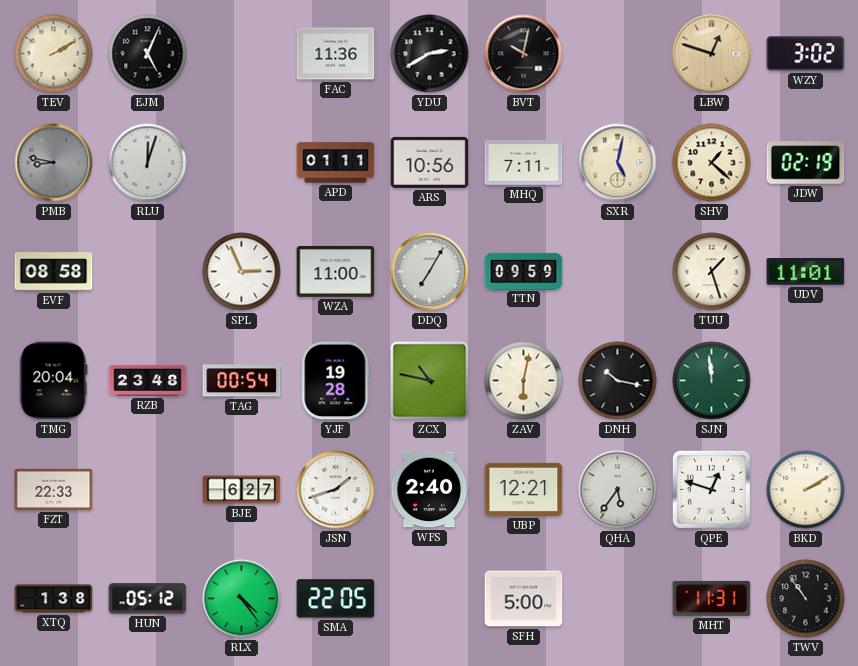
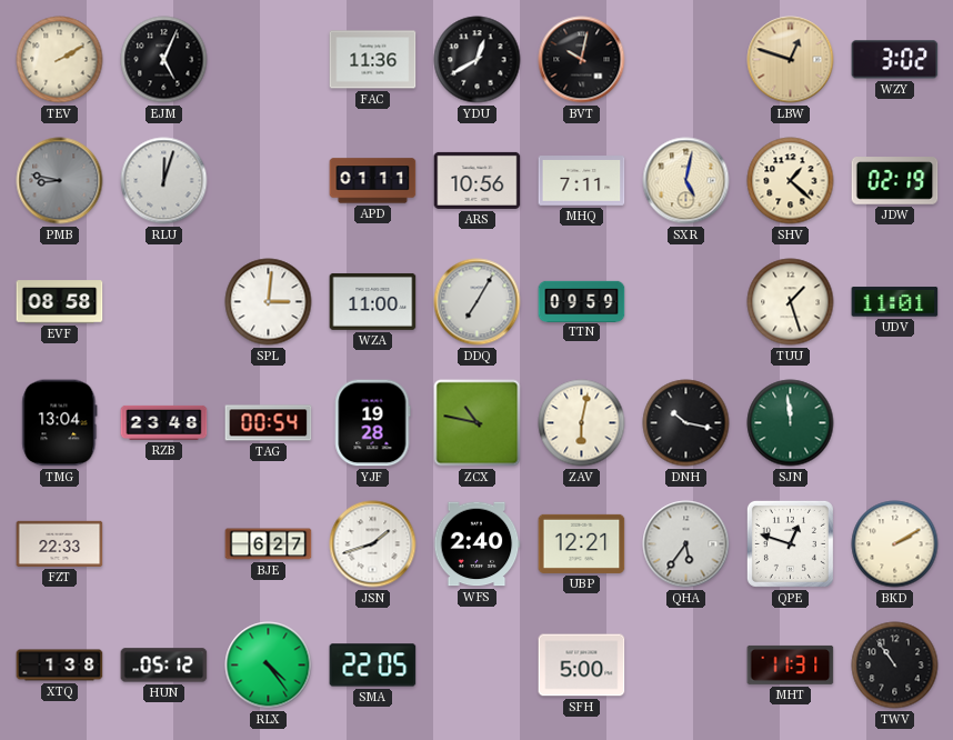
YDU: 2:40 -> 12:40
SPL: 2:56 -> 3:01
TMG: 20:04 -> 13:04
